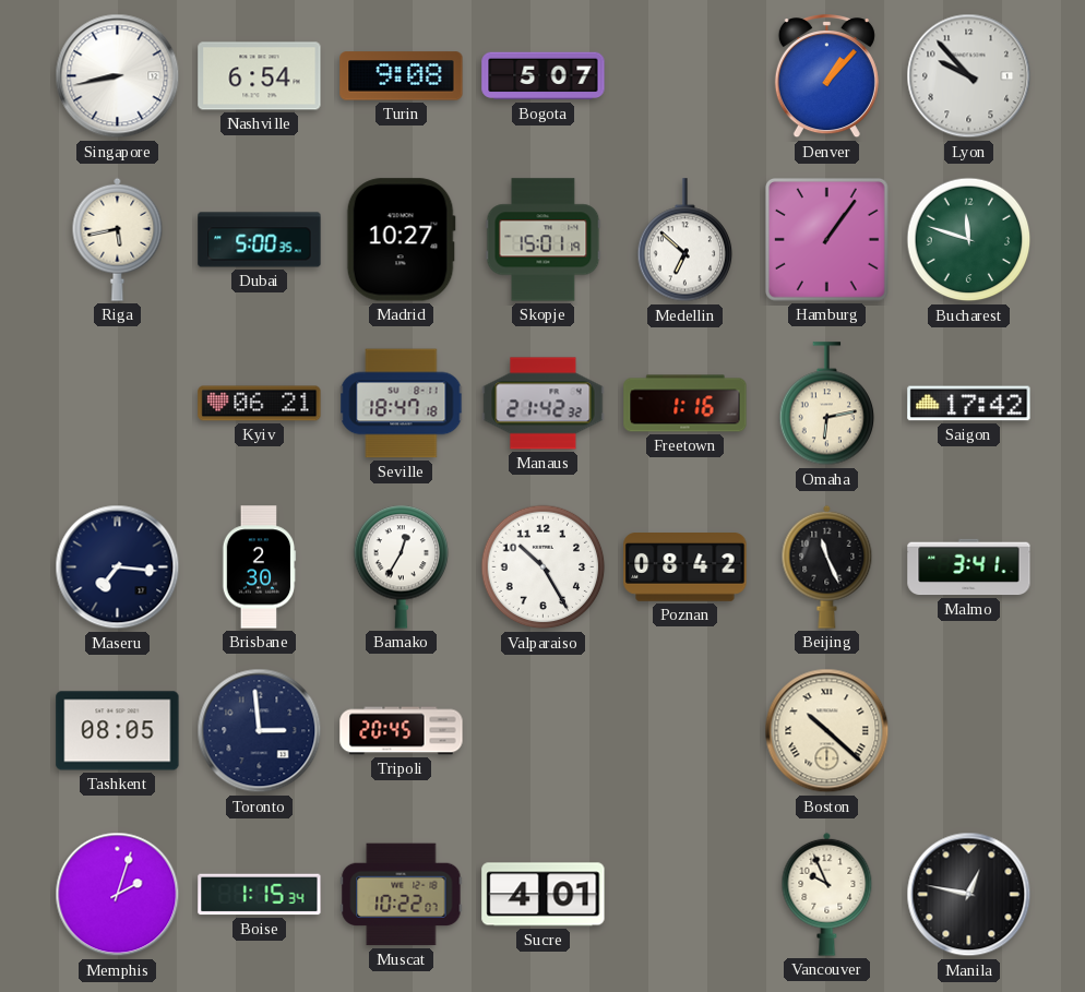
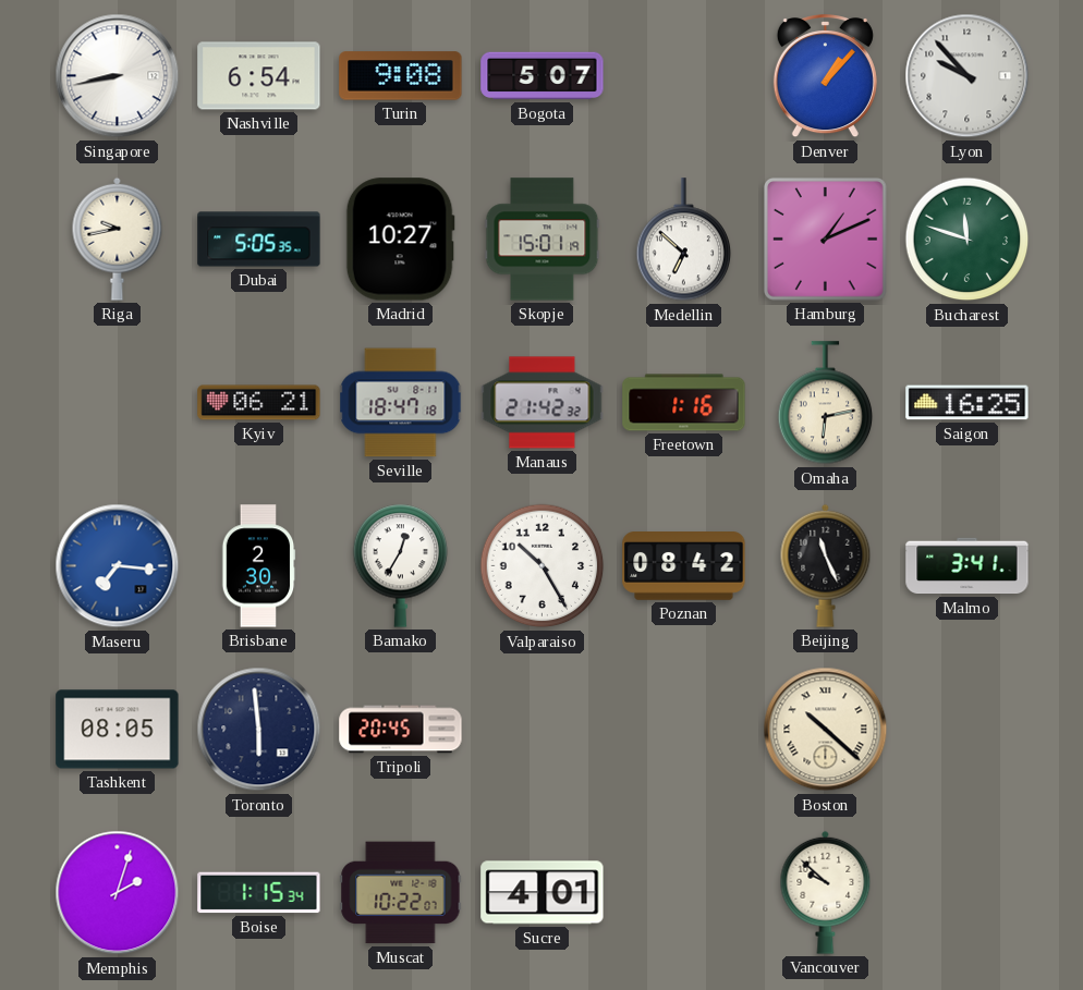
Riga: 5:43 -> 9:43
Dubai: 5:00 -> 5:05
Hamburg: 1:06 -> 1:11
Saigon: 17:42 -> 16:25
Maseru dial: navy -> blue
Toronto: 2:59 -> 5:59
Vancouver: 9:56 -> 9:52
Manila: 12:47 -> none
